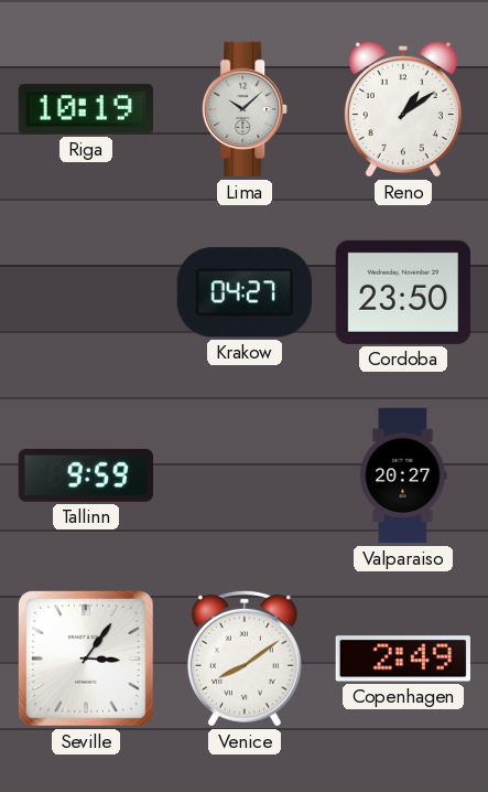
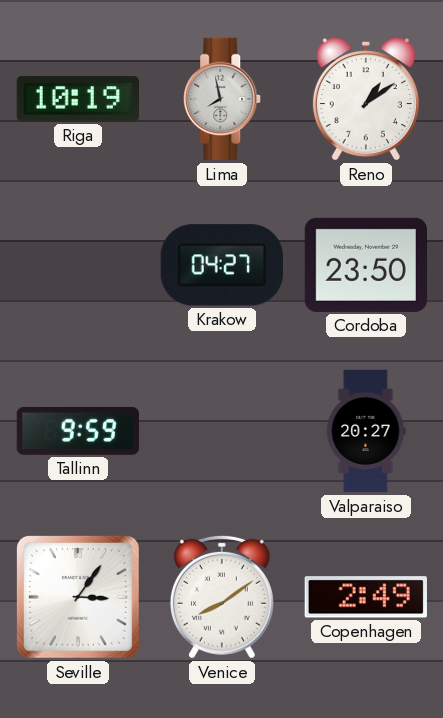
Lima: 10:08 -> 7:58
